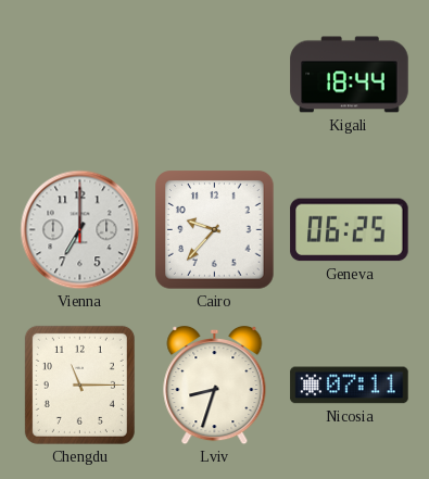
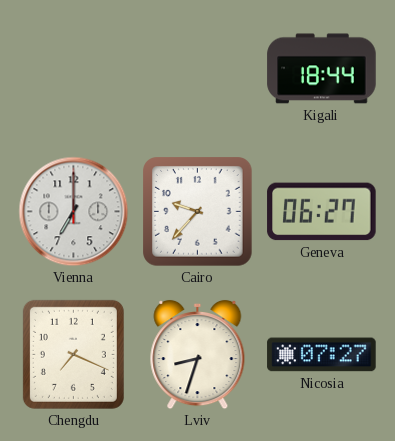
Geneva: 06:25 -> 06:27
Chengdu: 11:15 -> 7:19
Nicosia: 07:11 -> 07:27
